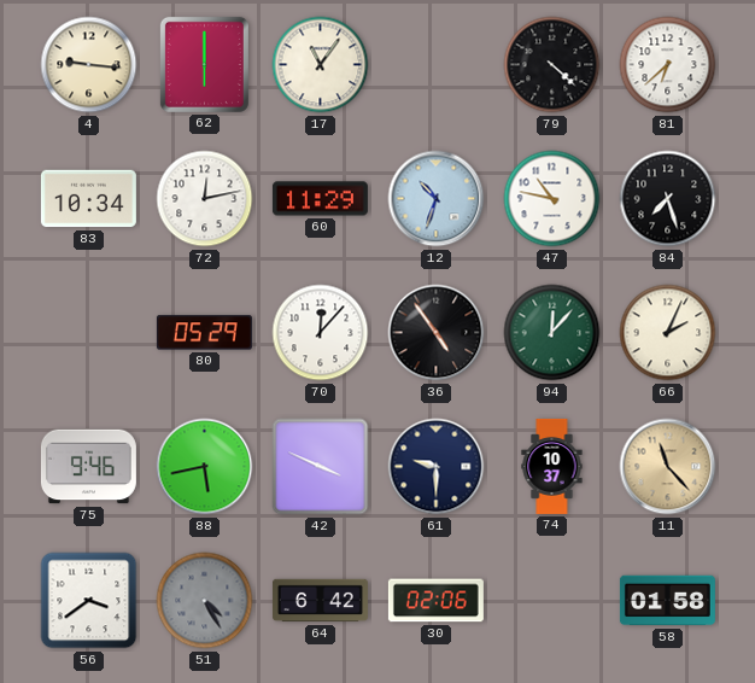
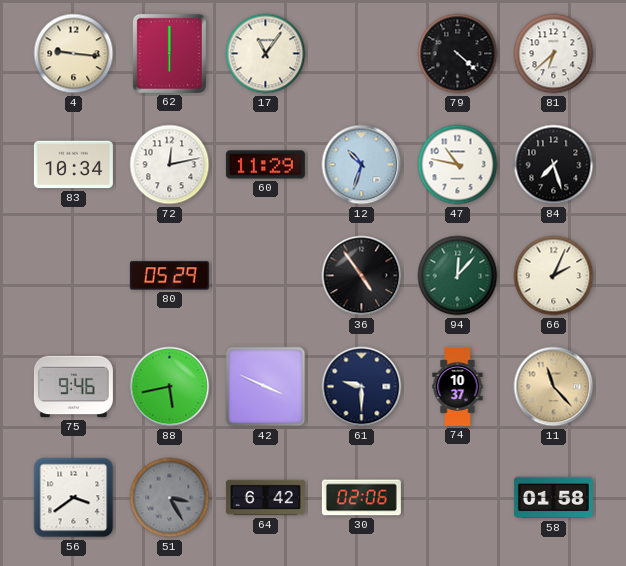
70: 12:07 -> none
51: 4:25 -> 3:25
